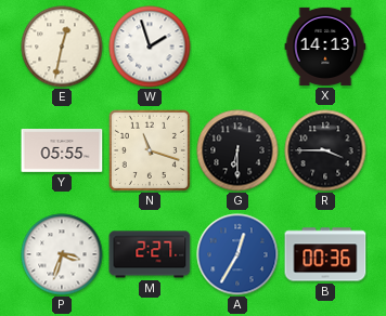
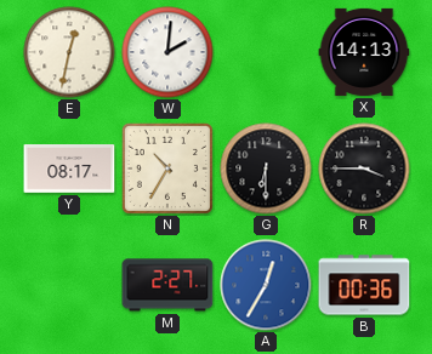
W: 1:57 -> 2:01
Y: 05:55 -> 08:17
N: 11:18 -> 10:35
P: 3:33 -> none
